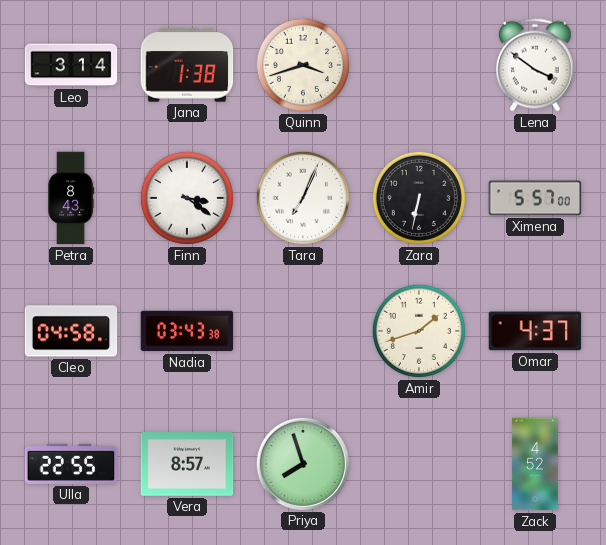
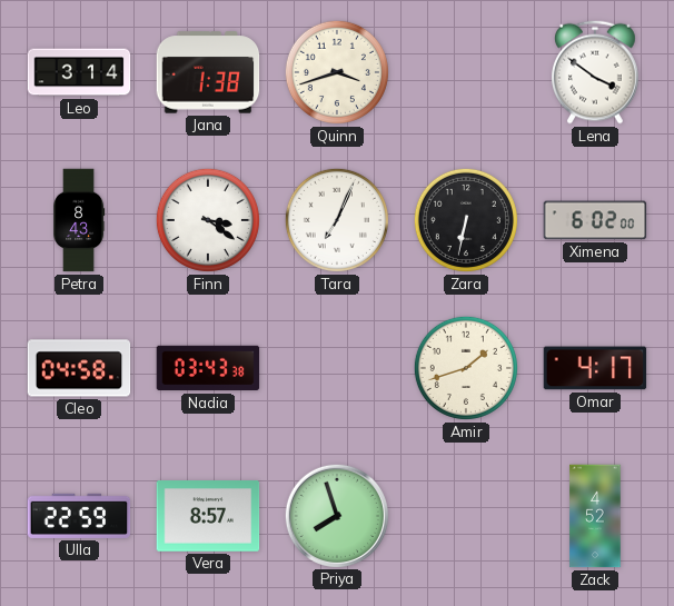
Ximena: 5:57 -> 6:02
Omar: 4:37 -> 4:17
Ulla: 22:55 -> 22:59
